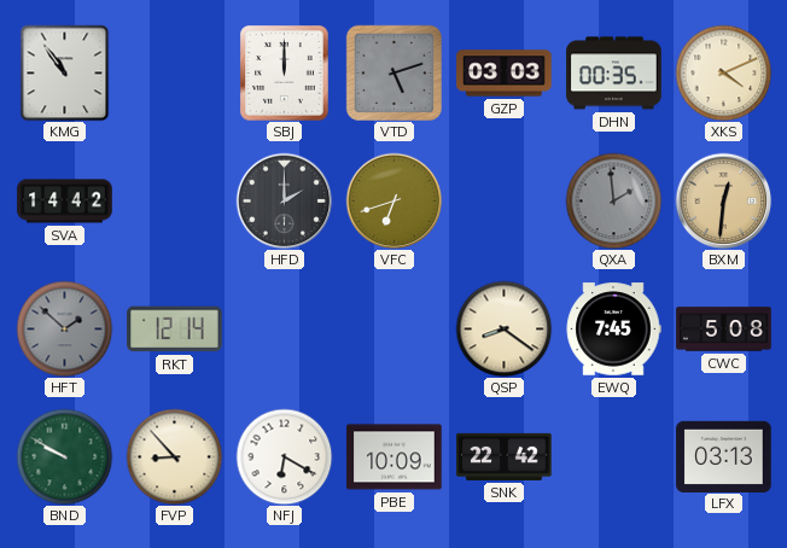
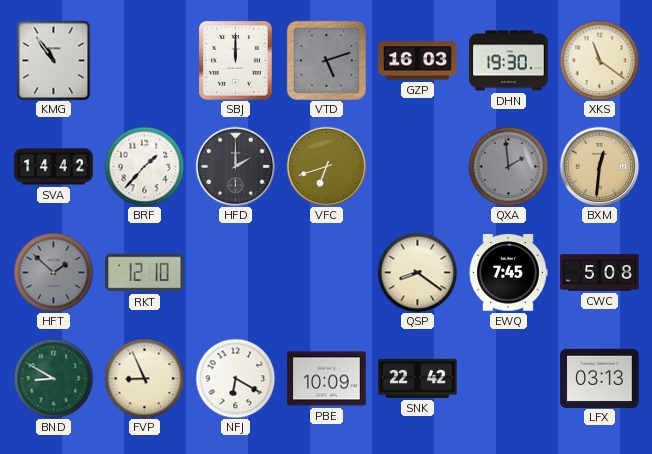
GZP: 03:03 -> 16:03
DHN: 00:35 -> 19:30
XKS: 4:11 -> 11:21
BRF: none -> 1:37
RKT: 12:14 -> 12:10
BND: 9:50 -> 8:50
FVP: 8:53 -> 8:56
